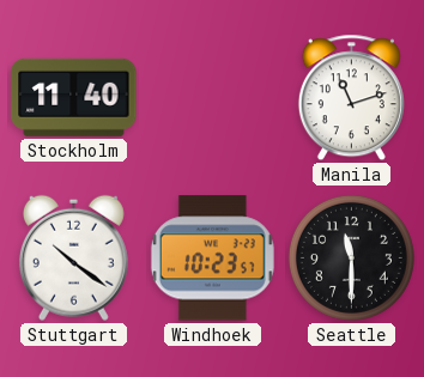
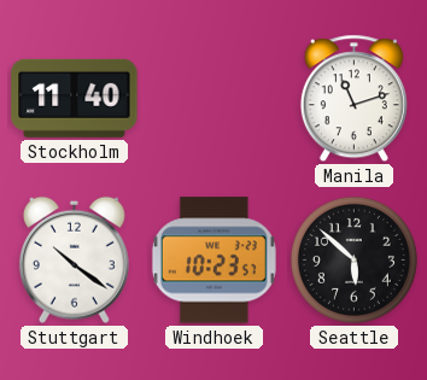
Seattle: 11:30 -> 5:52
